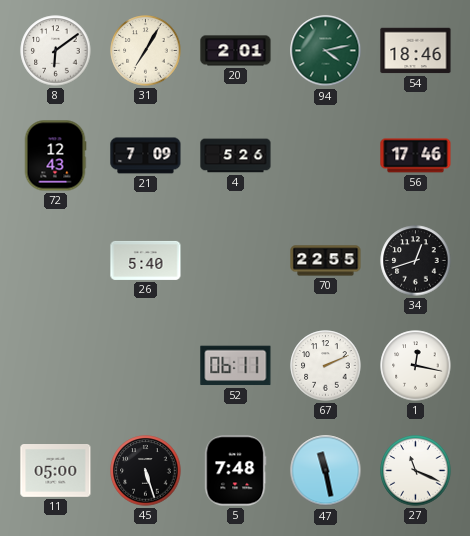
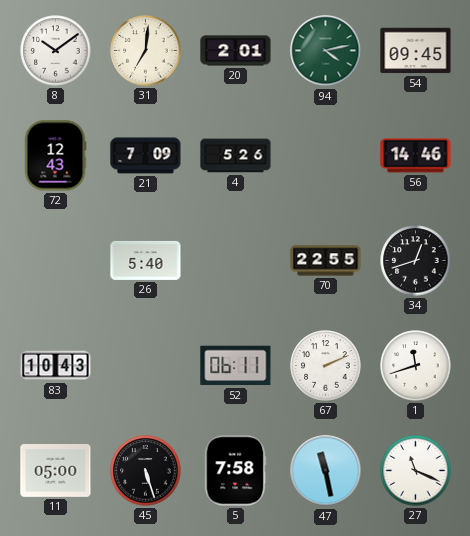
8: 6:09 -> 10:09
31: 7:05 -> 7:01
54: 18:46 -> 09:45
56: 17:46 -> 14:46
83: none -> 10:43
1: 12:17 -> 11:42
5: 7:48 -> 7:58
